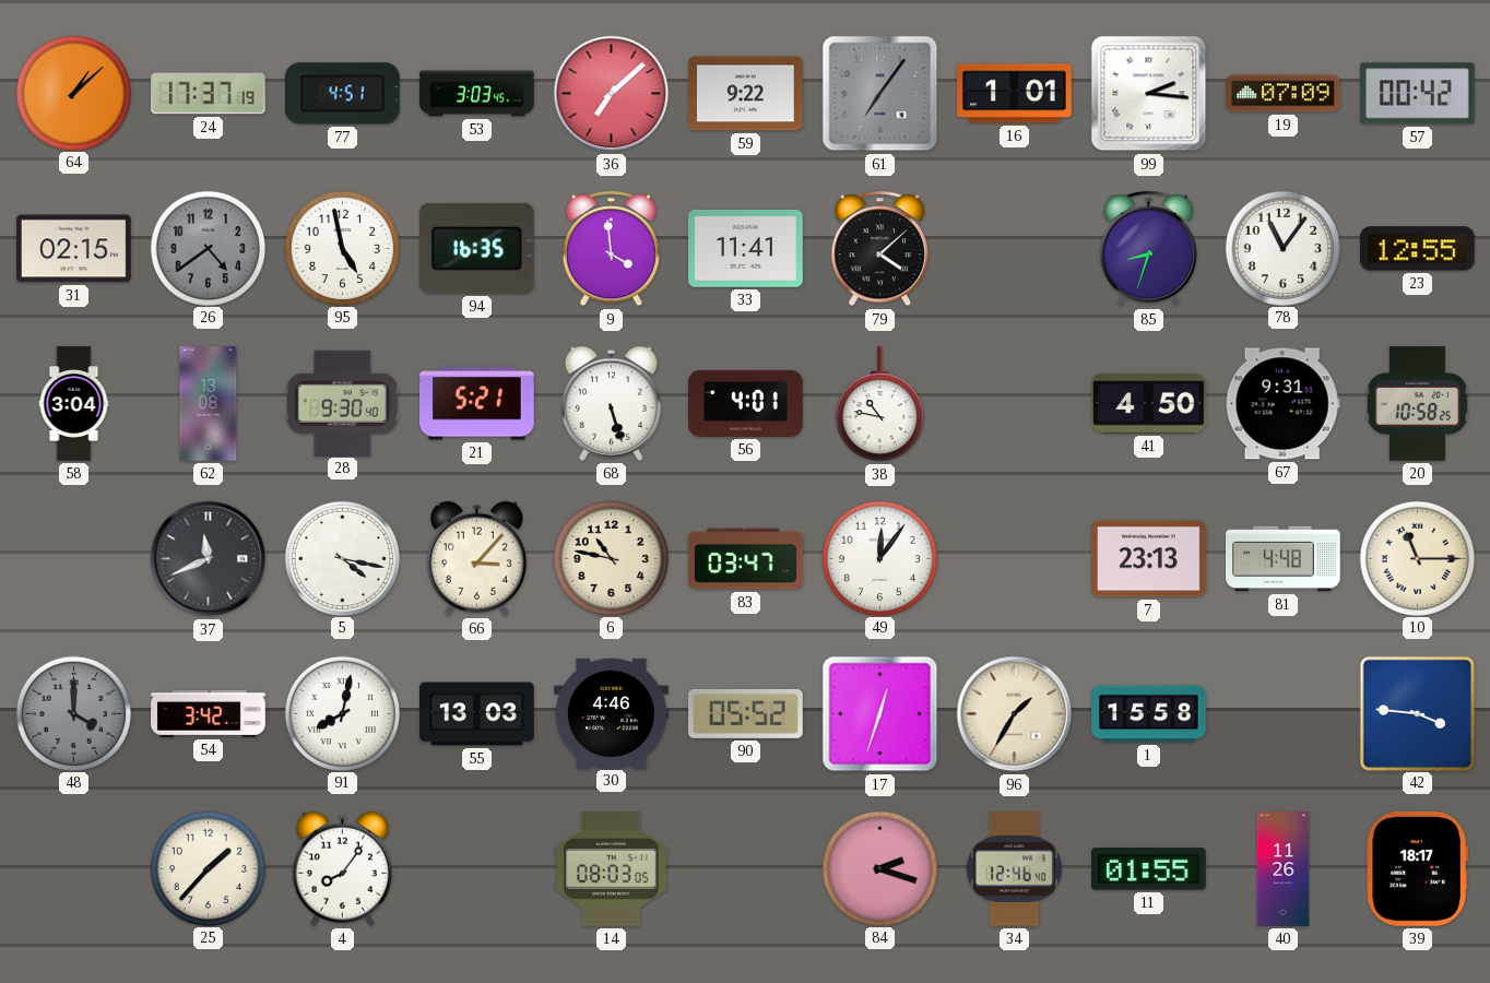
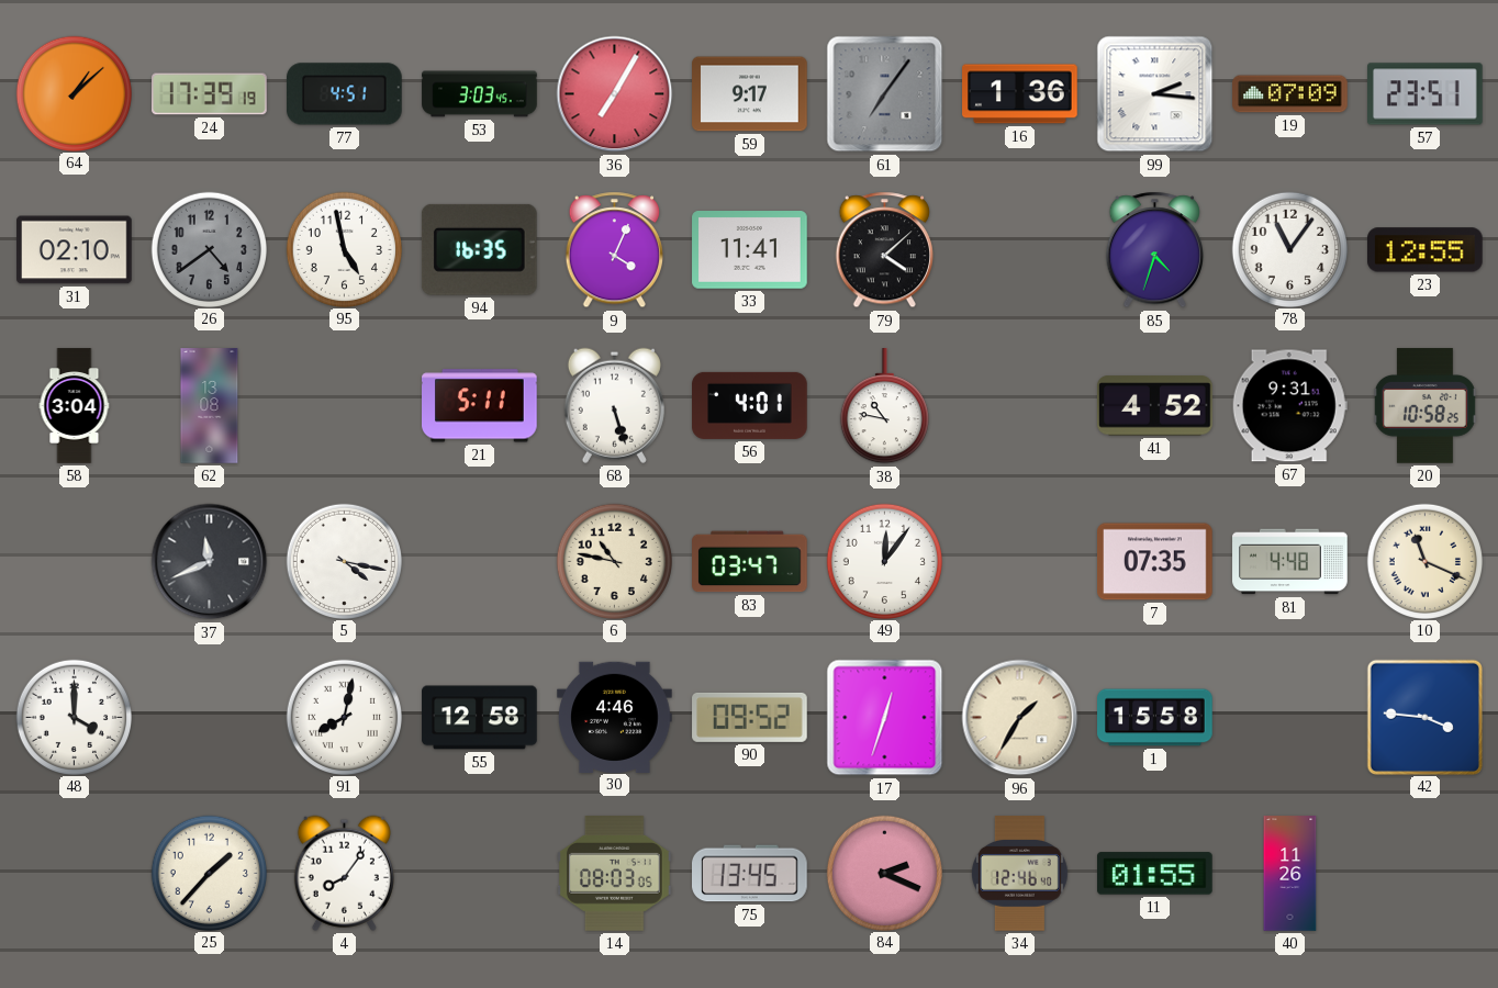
24: 17:37 -> 17:39
36: 7:08 -> 7:05
59: 9:22 -> 9:17
16: 1:01 -> 1:36
57: 00:42 -> 23:51
31: 02:15 -> 02:10
9: 3:59 -> 4:04
85: 8:33 -> 4:33
28: 9:30 -> none
21: 5:21 -> 5:11
41: 4:50 -> 4:52
66: 3:07 -> none
7: 23:13 -> 07:35
10: 11:15 -> 11:19
48 dial: grey -> white
54: 3:42 -> none
55: 13:03 -> 12:58
90: 05:52 -> 09:52
75: none -> 13:45
84: 2:18 -> 2:19
39: 18:17 -> none
